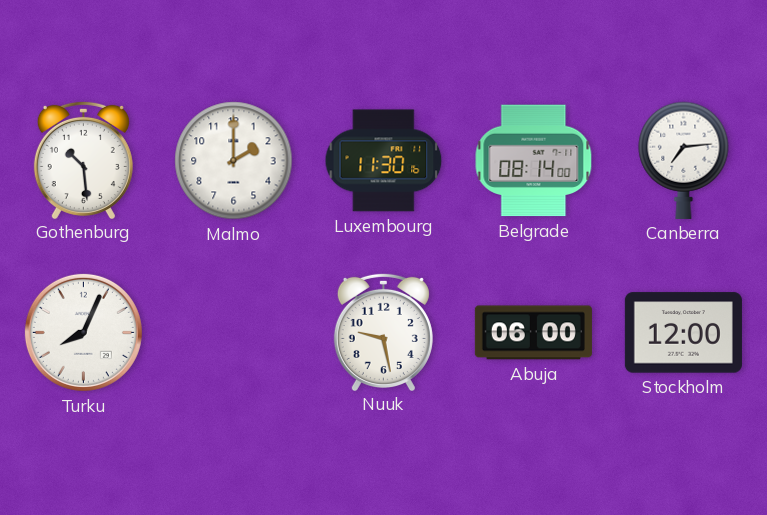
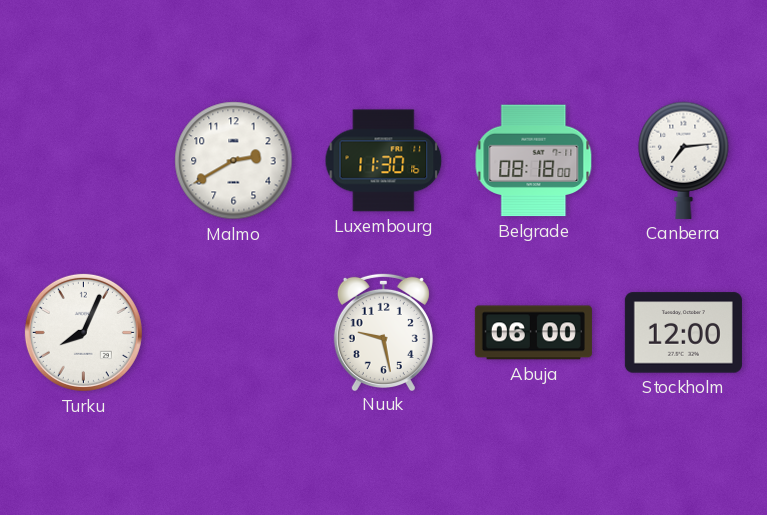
Gothenburg: 10:29 -> none
Malmo: 2:00 -> 2:40
Belgrade: 08:14 -> 08:18
